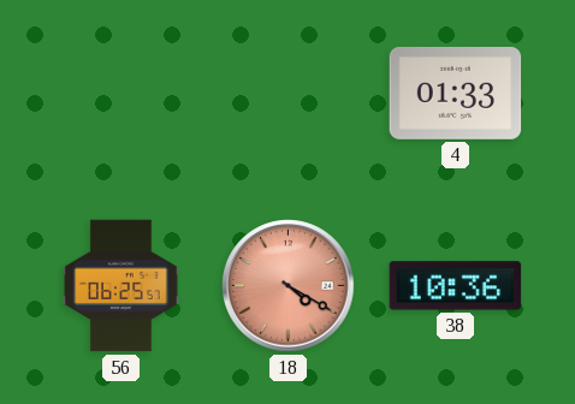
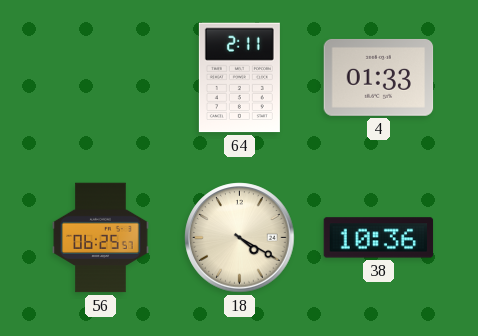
64: none -> 2:11
18 dial: salmon -> cream
